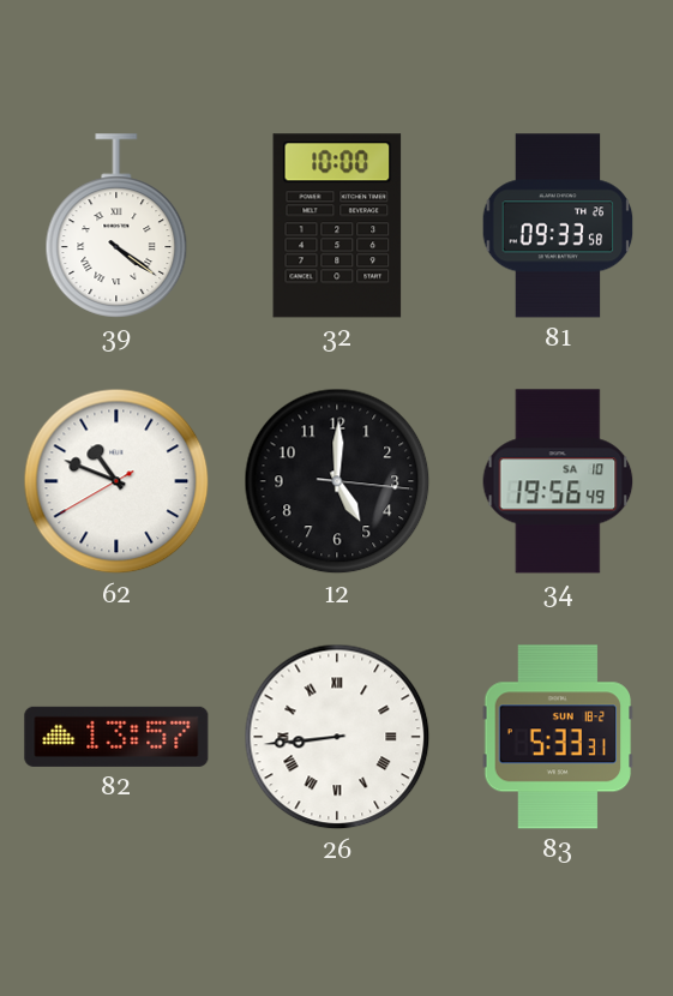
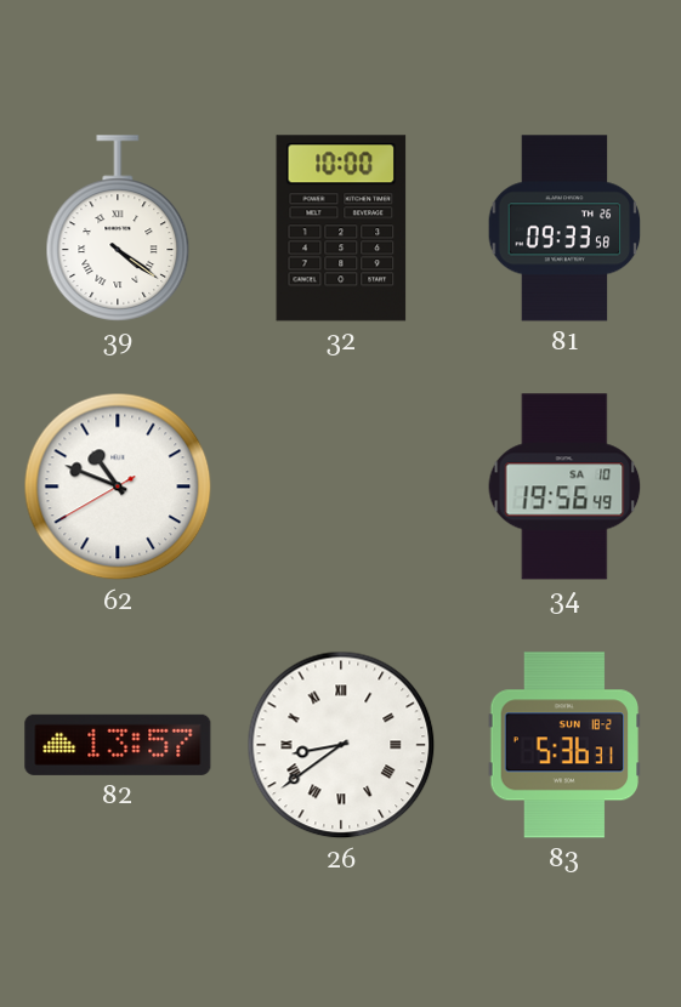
12: 5:00 -> none
26: 8:44 -> 8:39
83: 5:33 -> 5:36
